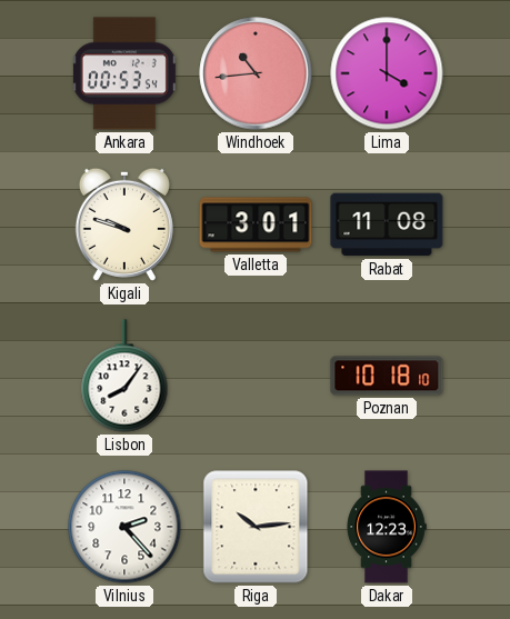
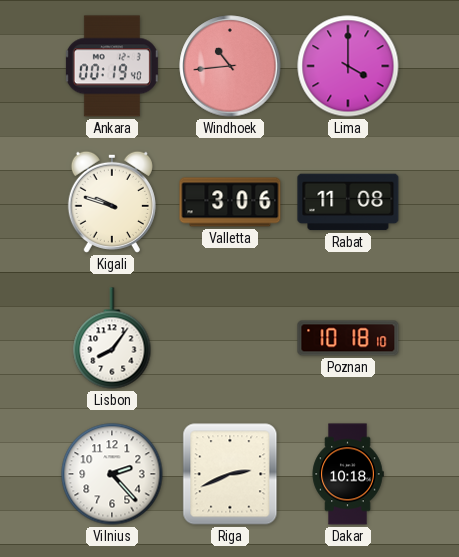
Ankara: 00:53 -> 00:19
Valletta: 3:01 -> 3:06
Riga: 10:14 -> 2:41
Dakar: 12:23 -> 10:18
